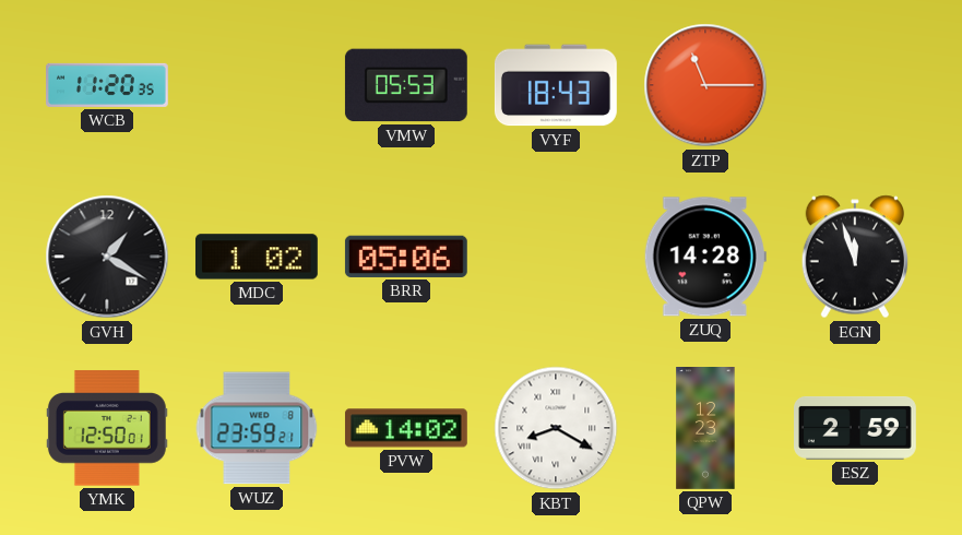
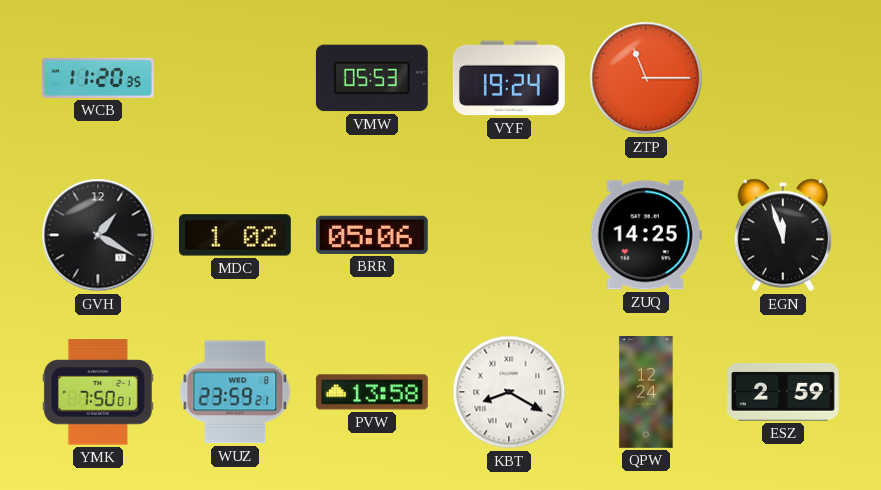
VYF: 18:43 -> 19:24
ZUQ: 14:28 -> 14:25
YMK: 12:50 -> 7:50
PVW: 14:02 -> 13:58
QPW: 12:23 -> 12:24
